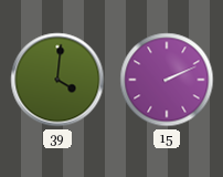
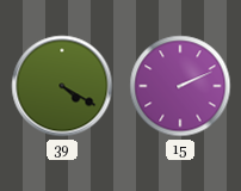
39: 4:01 -> 4:20
